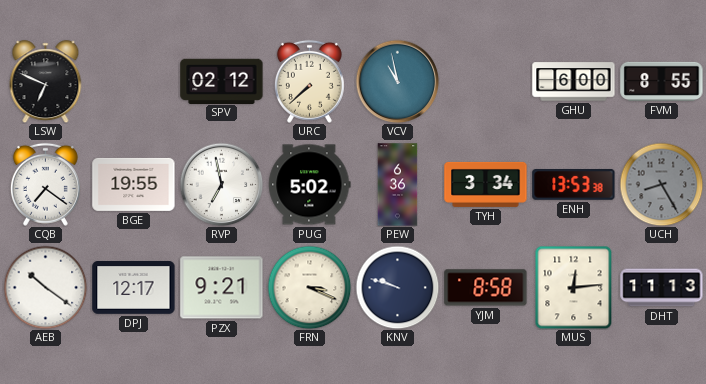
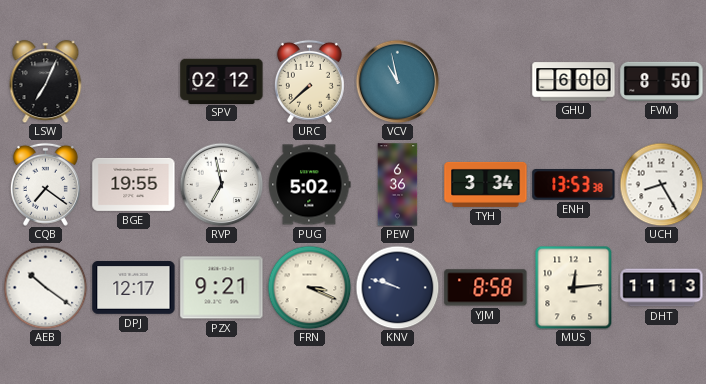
LSW: 6:49 -> 7:04
FVM: 8:55 -> 8:50
UCH dial: grey -> white
